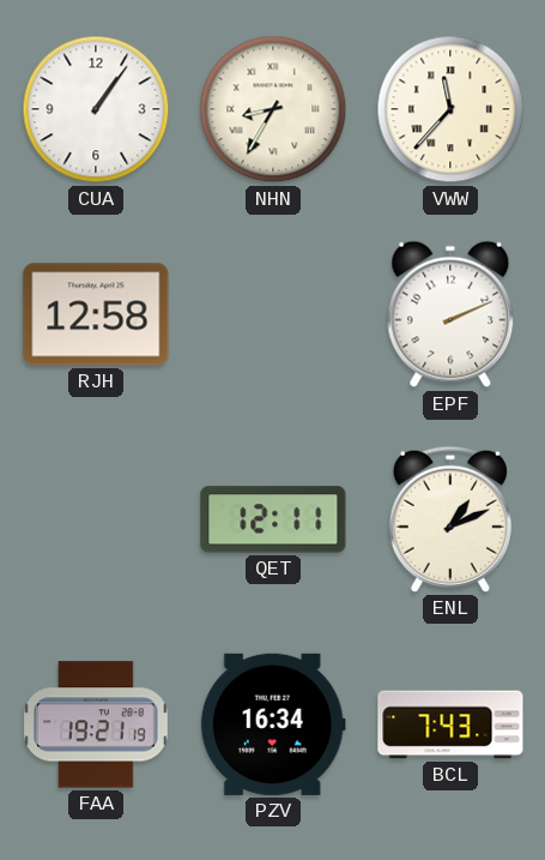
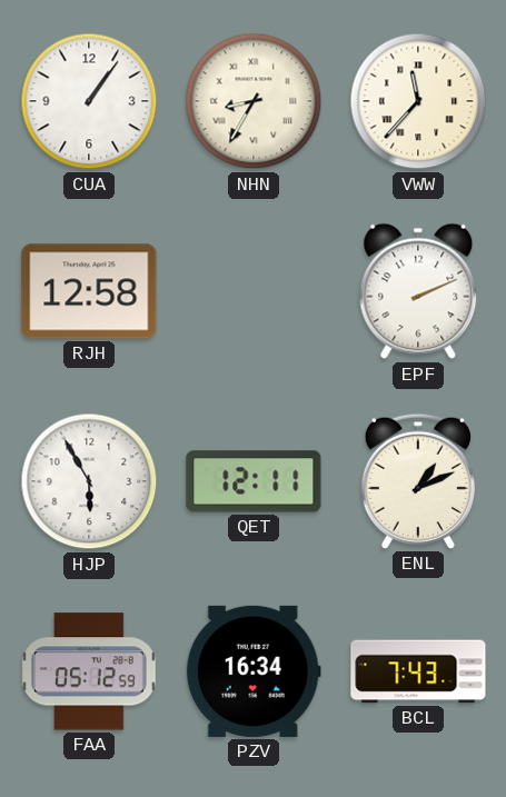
HJP: none -> 5:55
FAA: 19:21 -> 05:12
